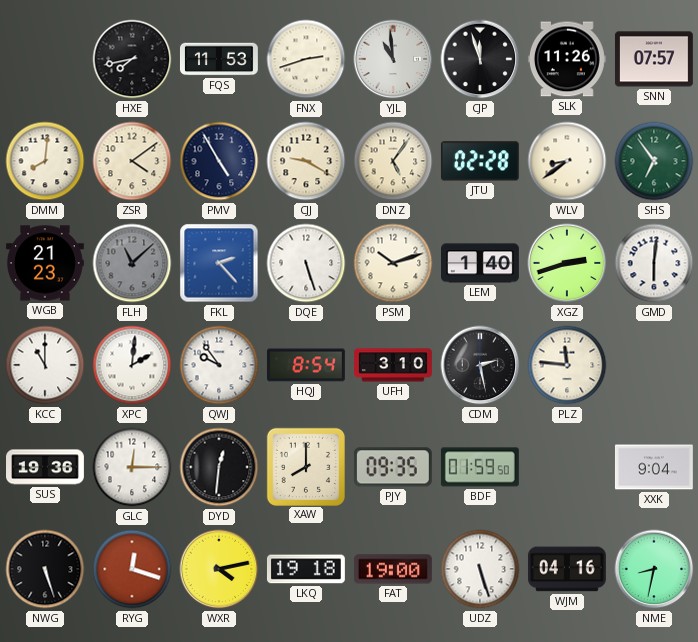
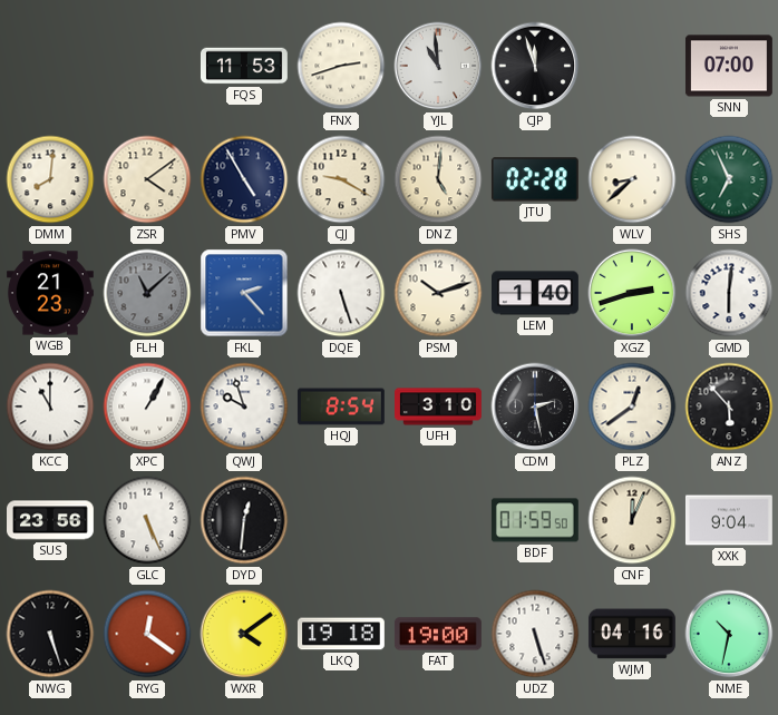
HXE: 7:43 -> none
SLK: 11:26 -> none
SNN: 07:57 -> 07:00
DNZ: 5:06 -> 5:01
WLV: 8:39 -> 8:38
SHS: 6:54 -> 6:56
XPC: 2:01 -> 1:05
QWJ: 9:54 -> 9:57
PLZ: 11:46 -> 12:39
ANZ: none -> 5:53
SUS: 19:36 -> 23:56
GLC: 12:15 -> 5:26
XAW: 8:00 -> none
PJY: 09:35 -> none
CNF: none -> 12:04
RYG: 12:18 -> 12:21
WXR: 4:13 -> 4:09
NME: 8:32 -> 10:32
